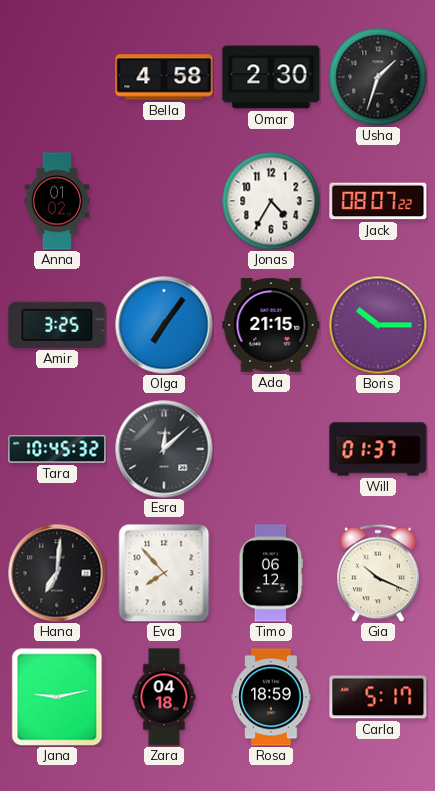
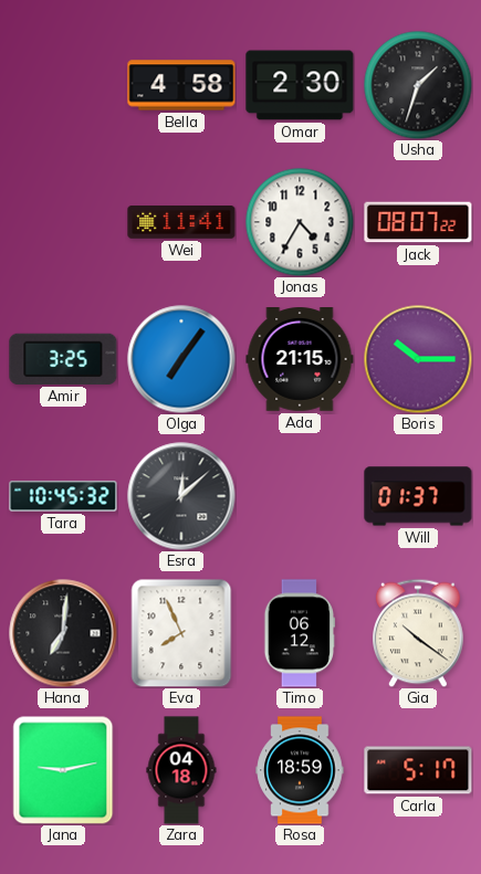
Anna: 01:02 -> none
Wei: none -> 11:41
Eva: 7:53 -> 7:56
Gia: 10:19 -> 10:21
